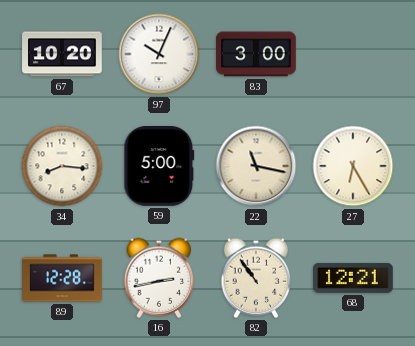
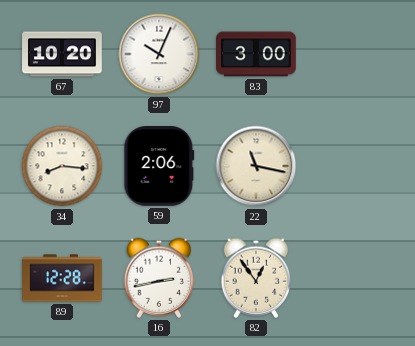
59: 5:00 -> 2:06
27: 6:25 -> none
82: 10:54 -> 12:54
68: 12:21 -> none
